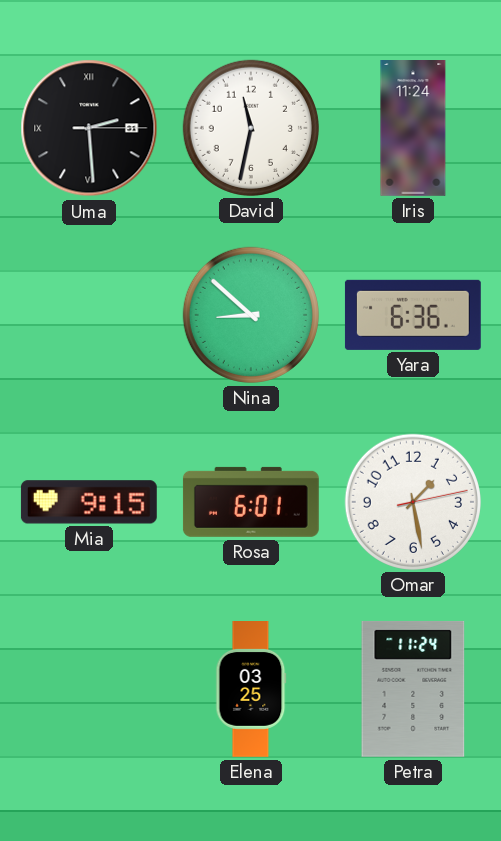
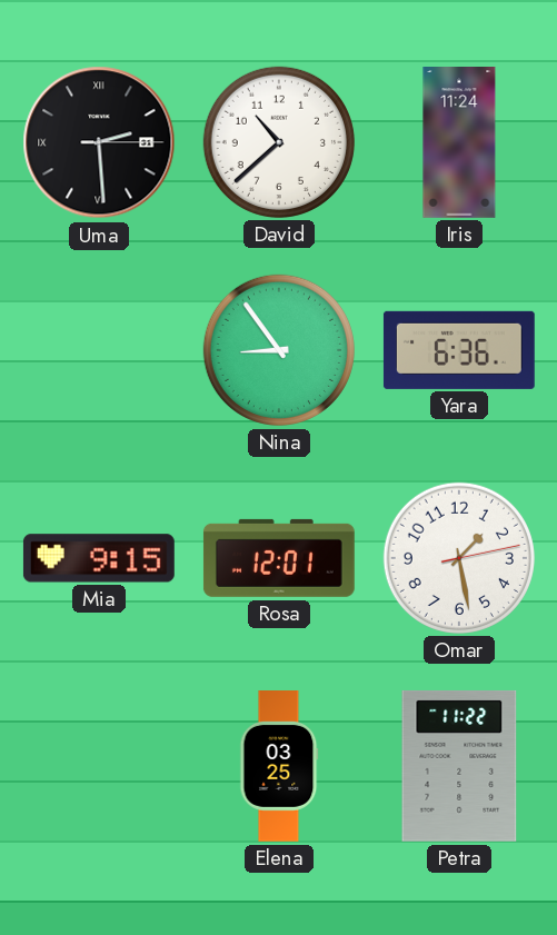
David: 11:32 -> 10:38
Nina: 8:52 -> 8:54
Rosa: 6:01 -> 12:01
Petra: 11:24 -> 11:22
